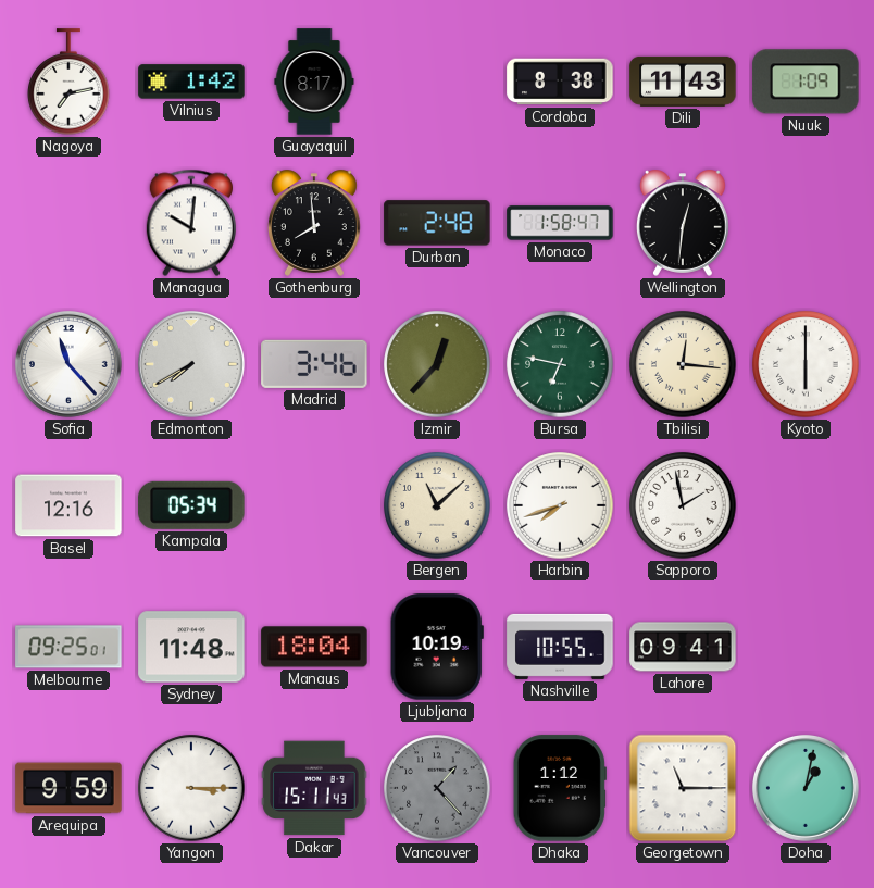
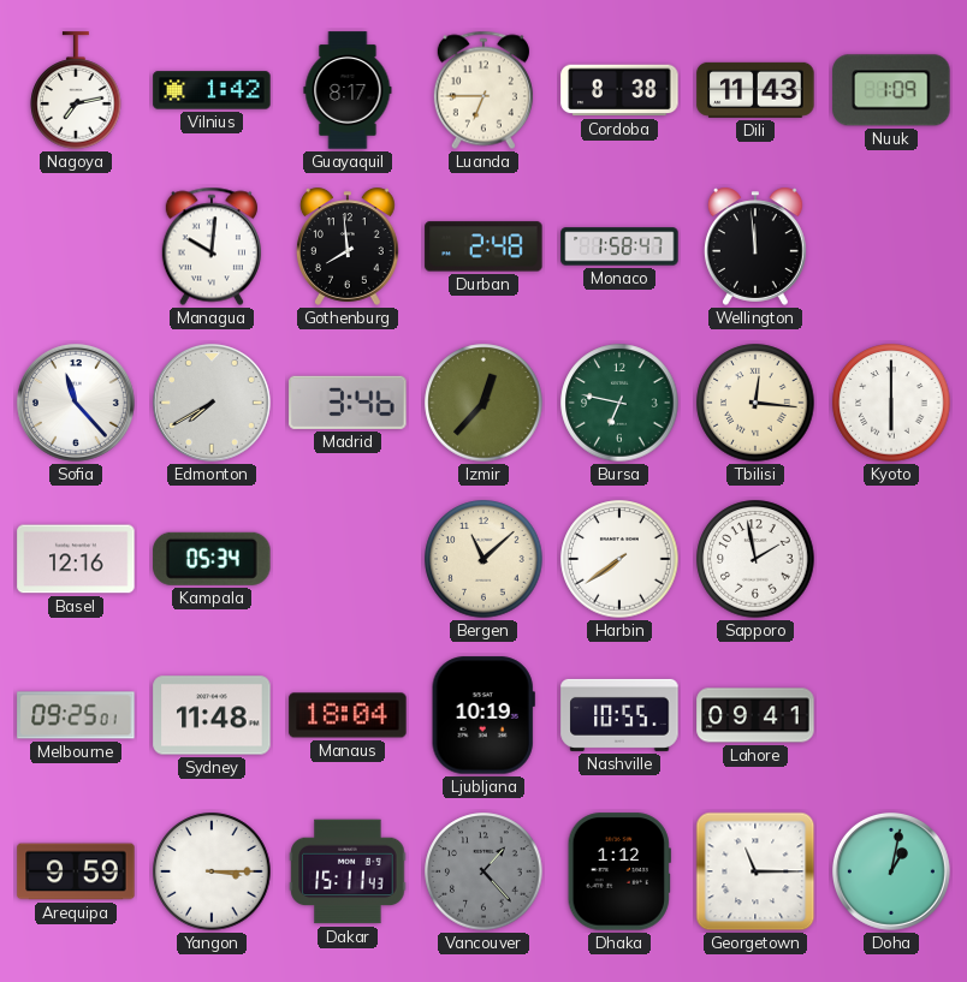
Luanda: none -> 6:45
Wellington: 12:31 -> 11:59
Harbin: 7:42 -> 7:39
